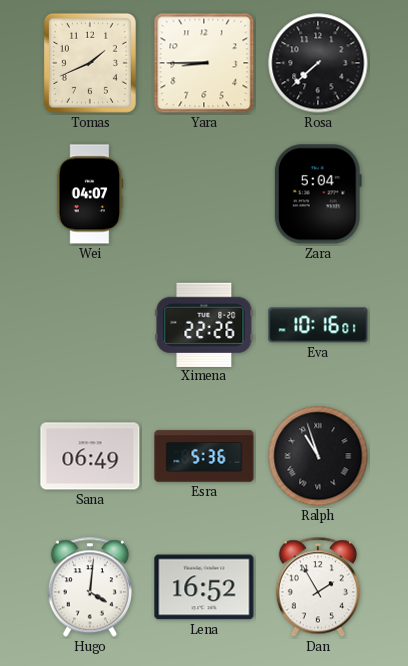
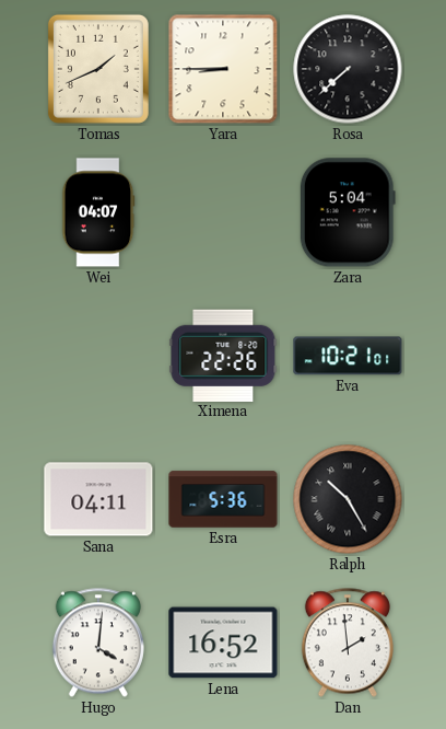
Eva: 10:16 -> 10:21
Sana: 06:49 -> 04:11
Ralph: 10:57 -> 10:25
Dan: 1:55 -> 1:59
